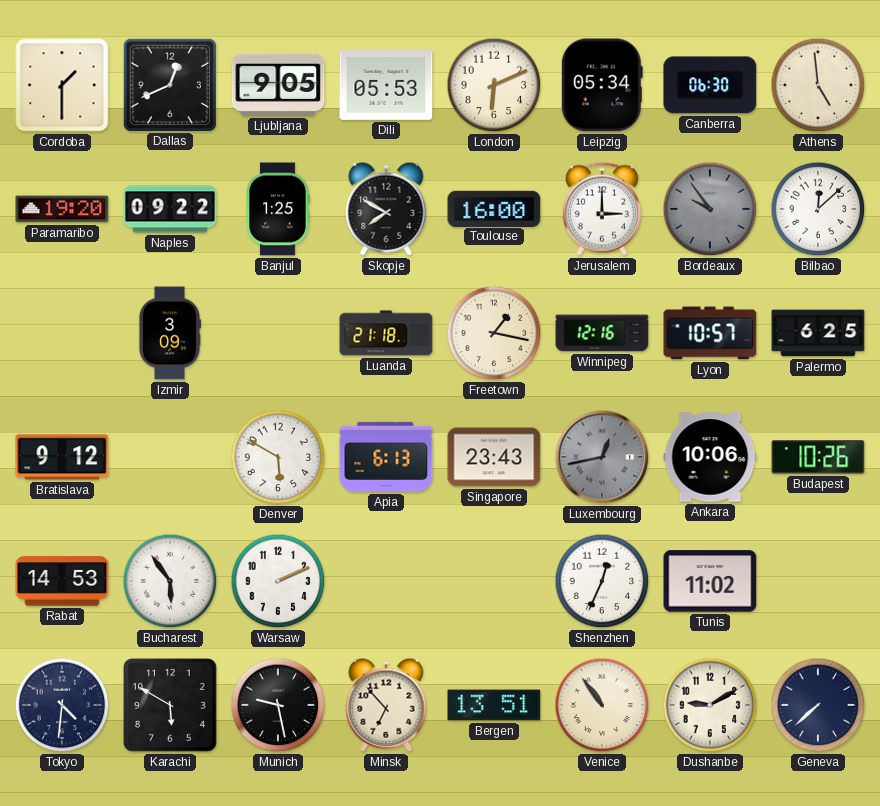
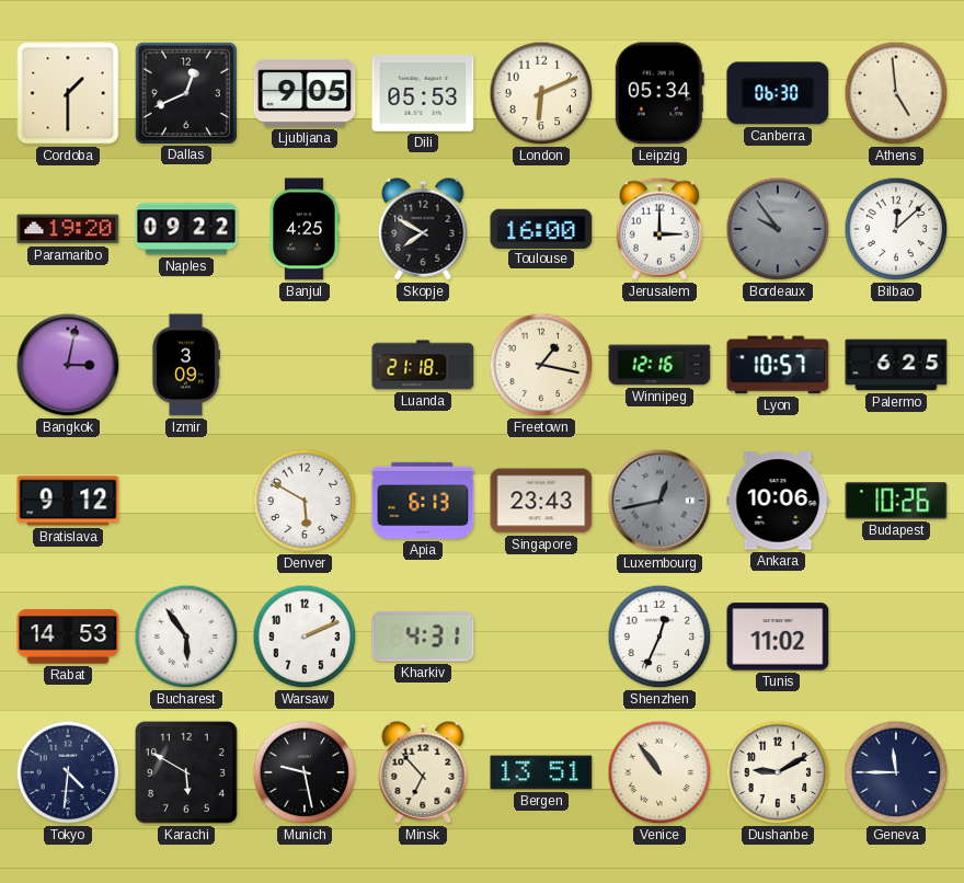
Banjul: 1:25 -> 4:25
Bangkok: none -> 3:02
Kharkiv: none -> 4:31
Geneva: 7:38 -> 11:45
